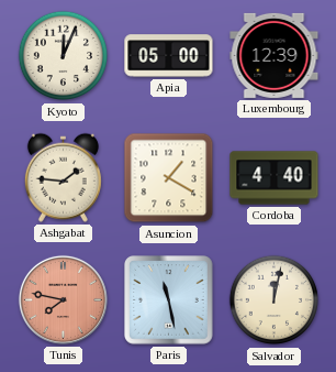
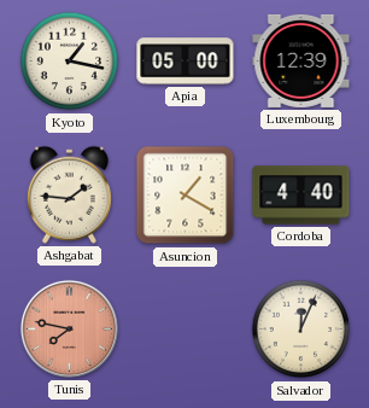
Kyoto: 12:04 -> 1:17
Paris: 11:28 -> none
Salvador: 12:02 -> 12:04
